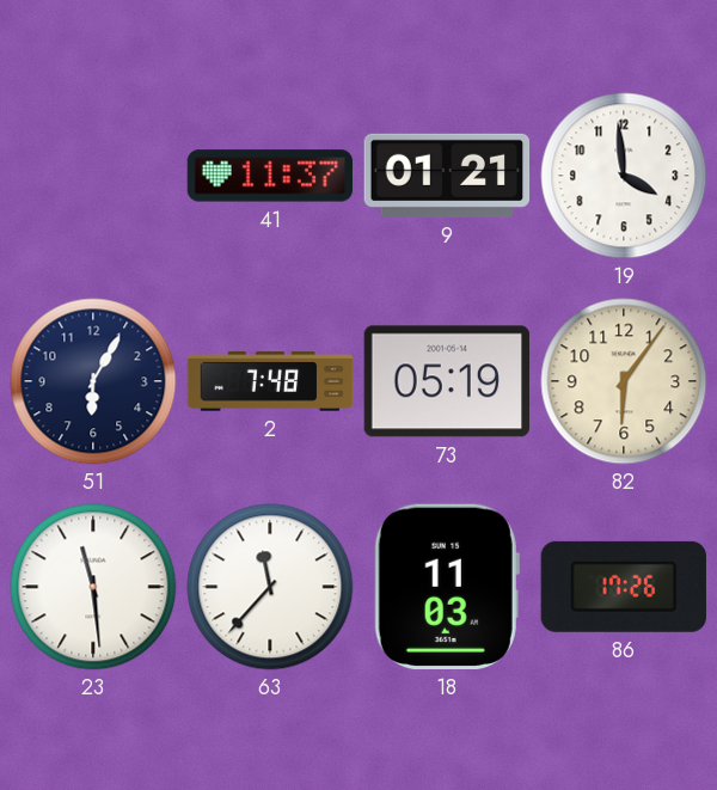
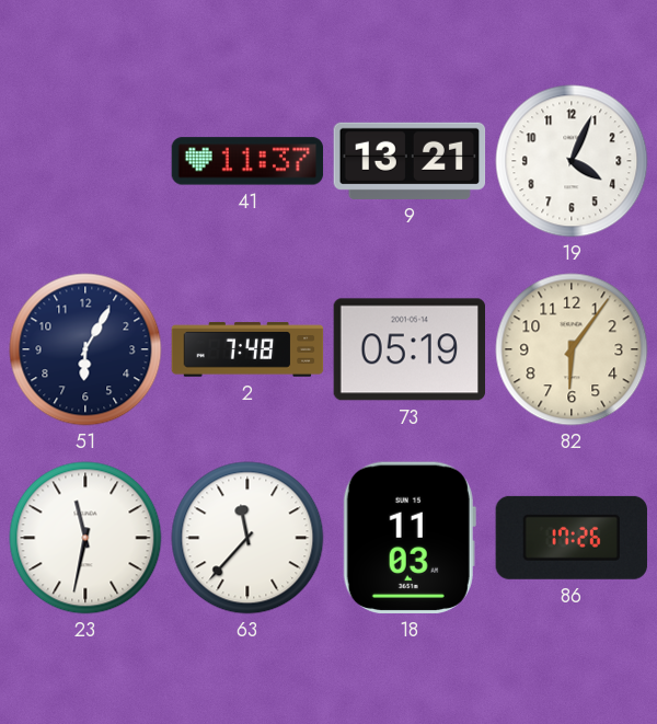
9: 01:21 -> 13:21
19: 3:59 -> 4:04
23: 11:29 -> 11:32
